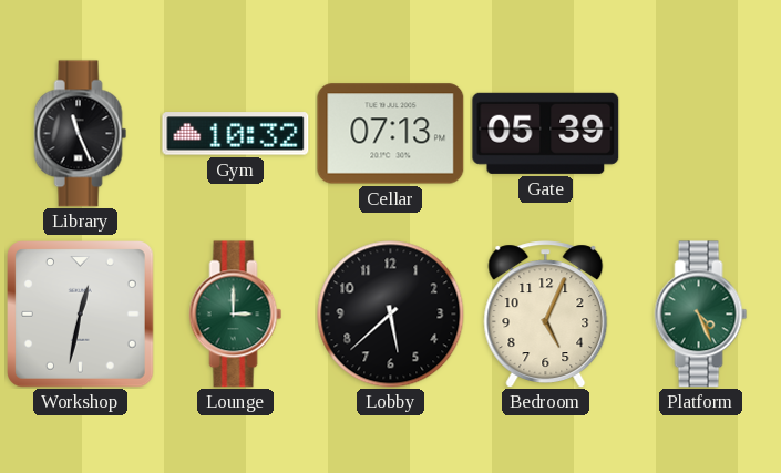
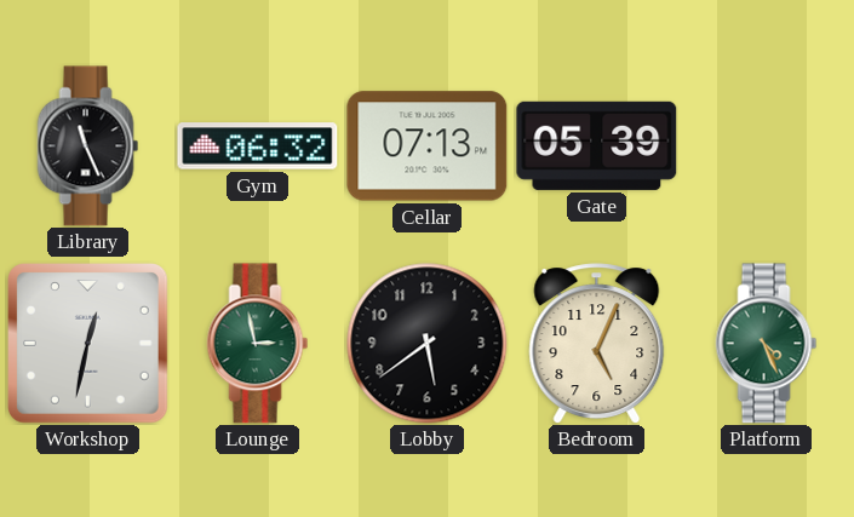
Gym: 10:32 -> 06:32
Lounge: 3:00 -> 2:58
Lobby: 5:38 -> 5:39
